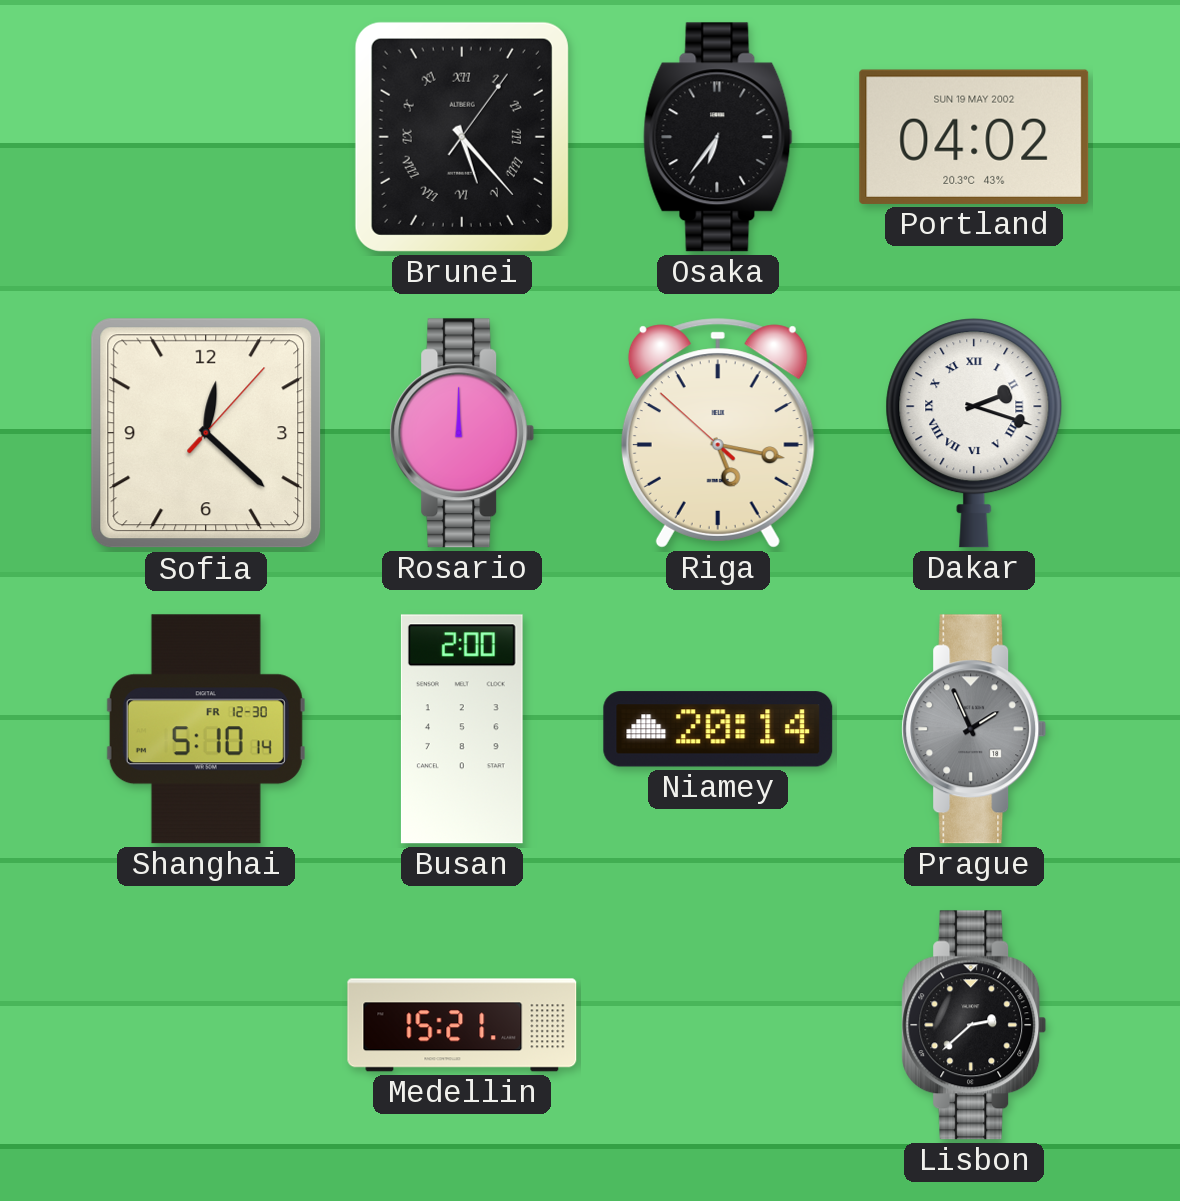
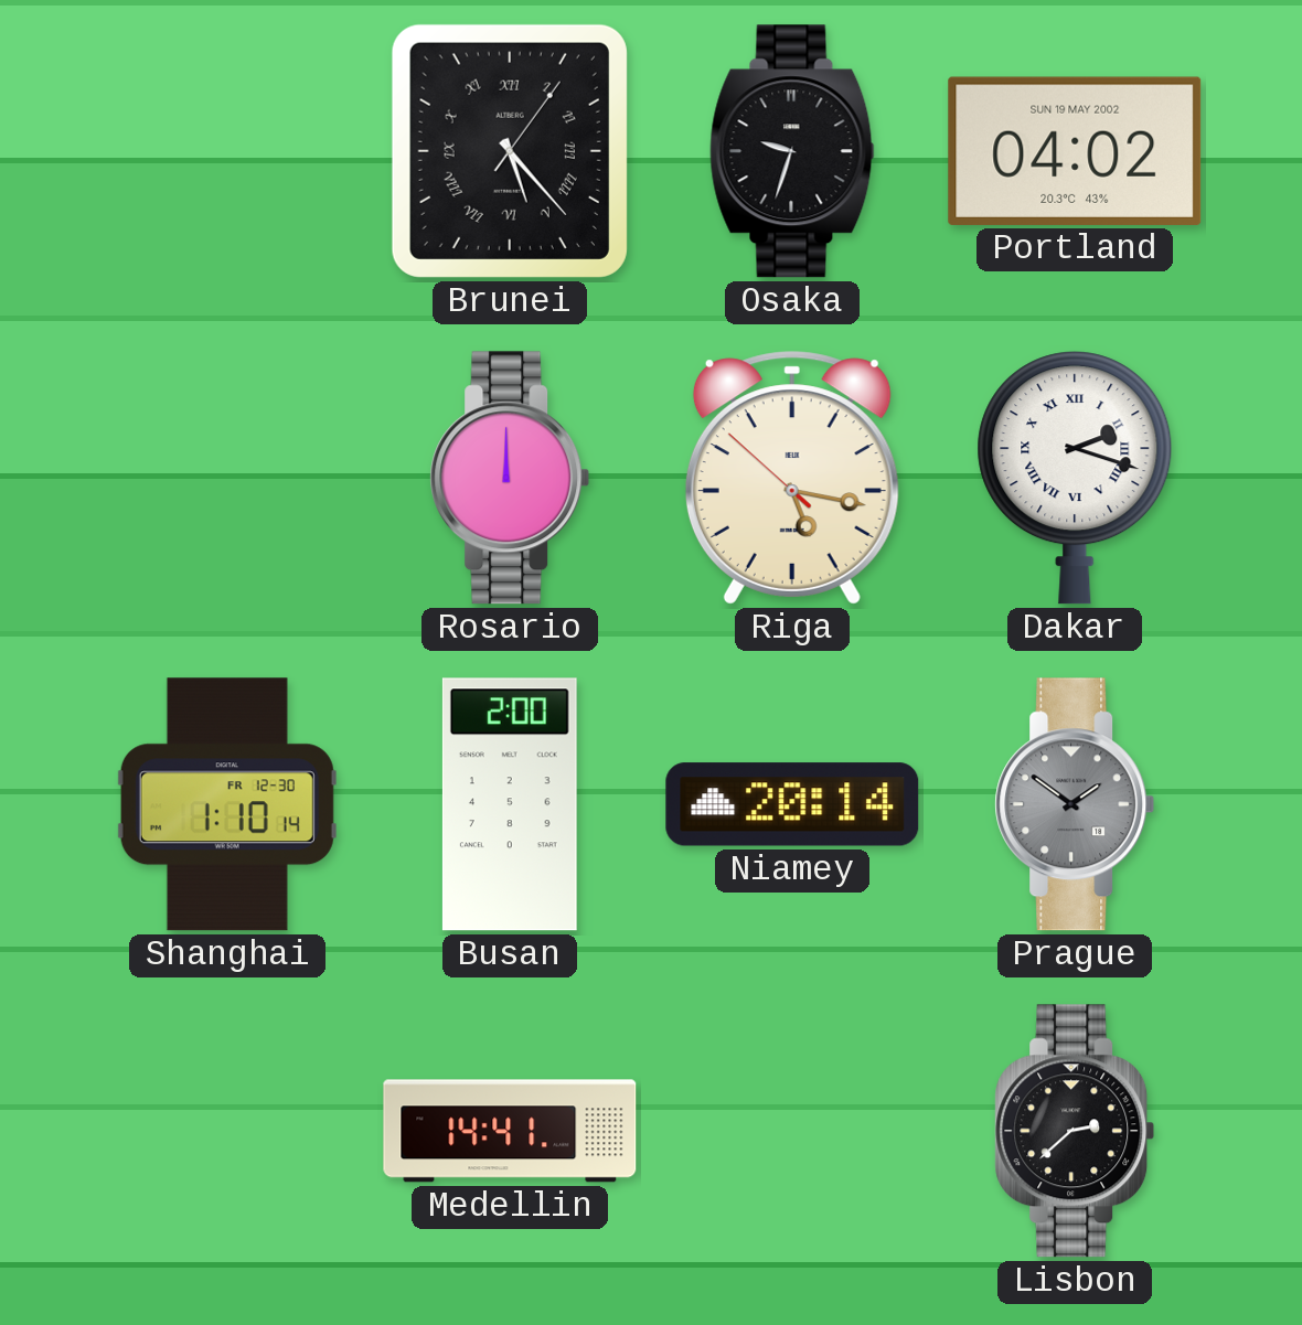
Osaka: 6:36 -> 9:33
Sofia: 12:22 -> none
Shanghai: 5:10 -> 1:10
Prague: 1:56 -> 1:51
Medellin: 15:21 -> 14:41
